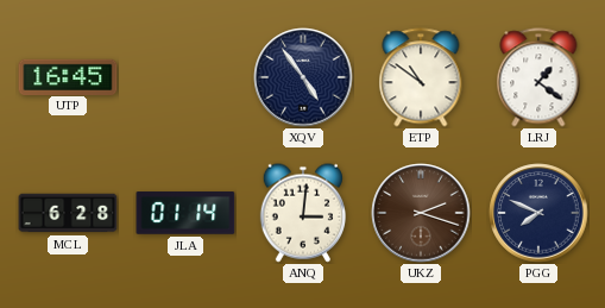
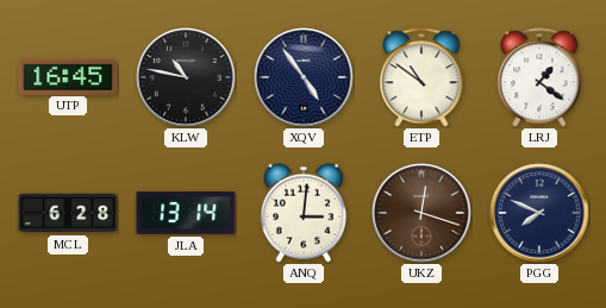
KLW: none -> 10:47
JLA: 01:14 -> 13:14
UKZ: 2:18 -> 12:18
